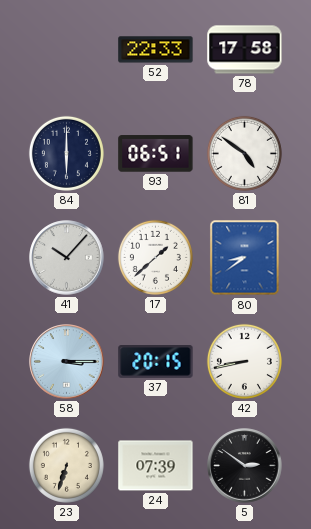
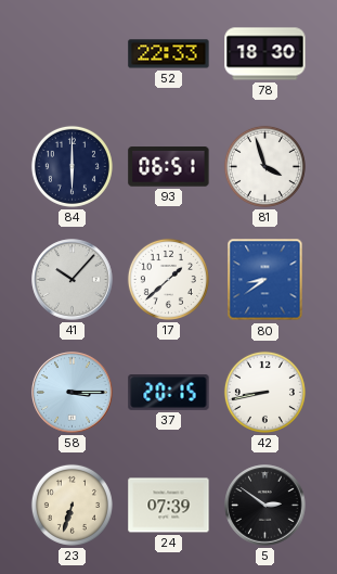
78: 17:58 -> 18:30
81: 4:51 -> 3:57
